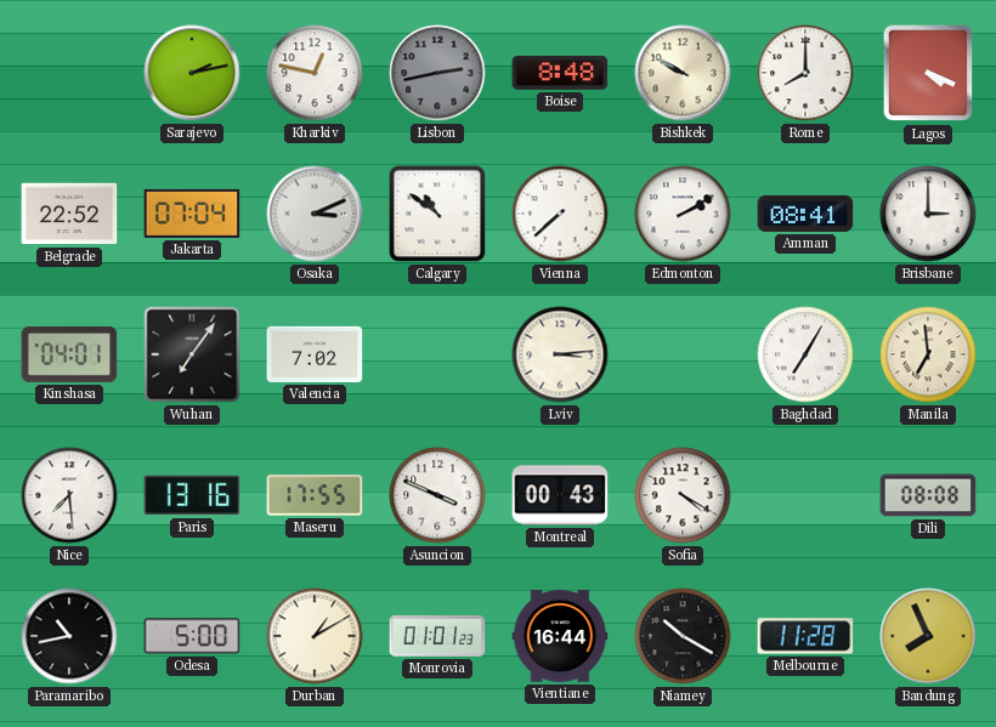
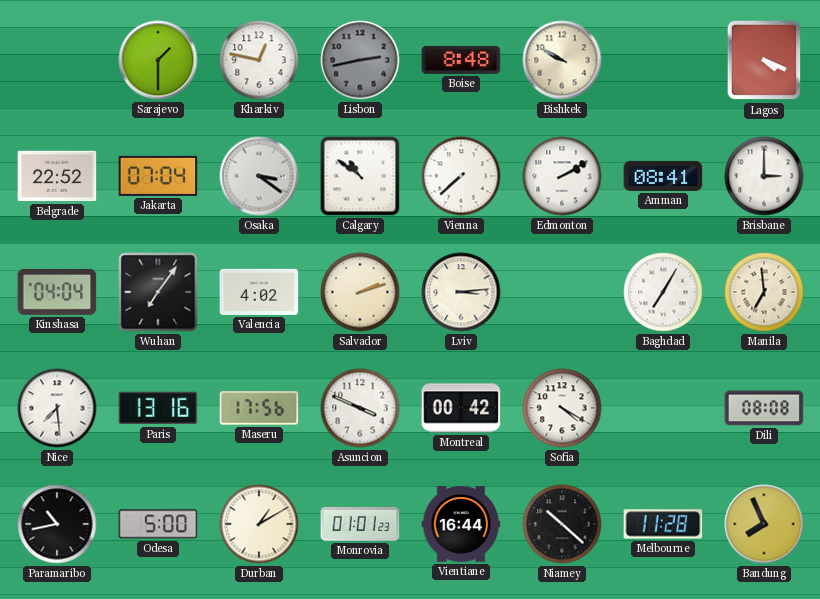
Sarajevo: 2:13 -> 1:30
Rome: 8:00 -> none
Osaka: 3:11 -> 3:21
Kinshasa: 04:01 -> 04:04
Valencia: 7:02 -> 4:02
Salvador: none -> 2:12
Maseru: 17:55 -> 17:56
Montreal: 00:43 -> 00:42
Niamey: 10:20 -> 10:22
